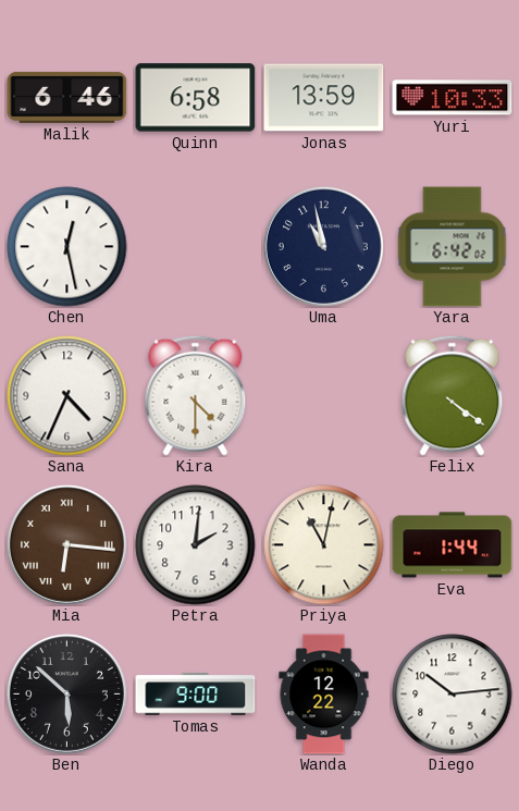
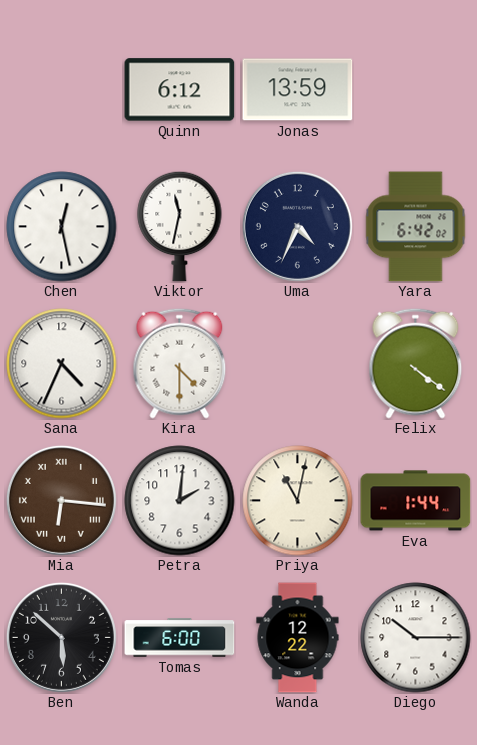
Malik: 6:46 -> none
Quinn: 6:58 -> 6:12
Yuri: 10:33 -> none
Viktor: none -> 11:32
Uma: 10:58 -> 4:34
Tomas: 9:00 -> 6:00
Diego: 10:14 -> 10:15
